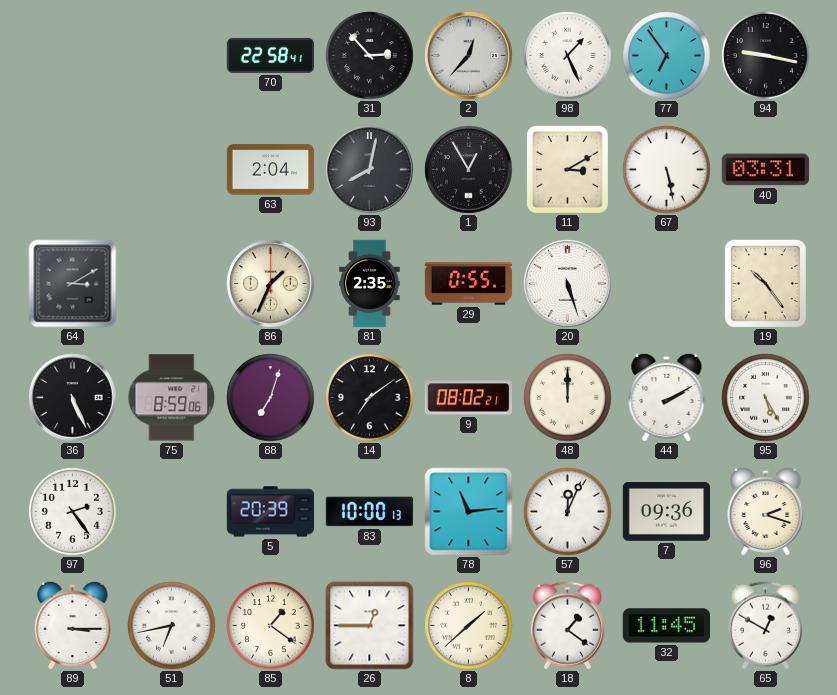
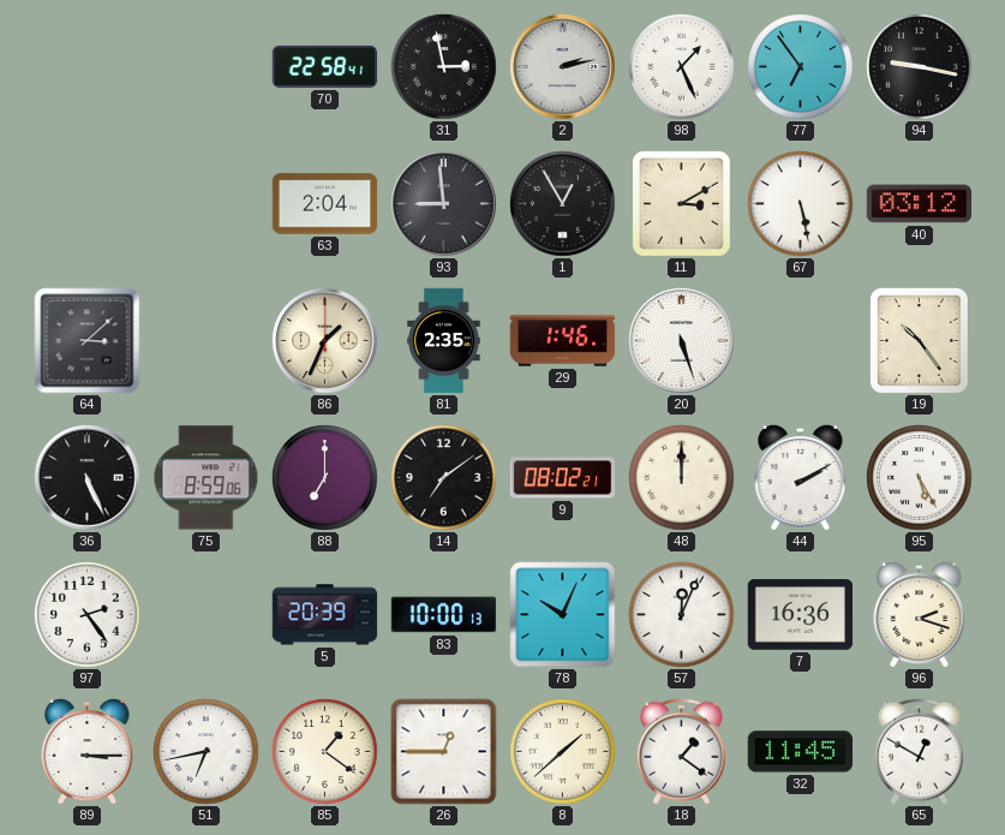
31: 2:53 -> 2:58
2: 12:37 -> 2:13
93: 8:02 -> 8:59
40: 03:31 -> 03:12
64: 3:10 -> 3:08
29: 0:55 -> 1:46
88: 7:03 -> 7:00
78: 11:14 -> 10:04
7: 09:36 -> 16:36
